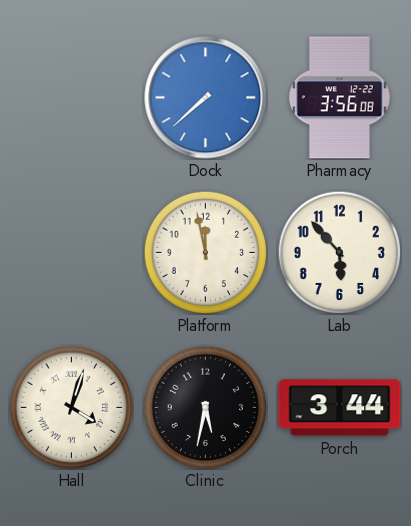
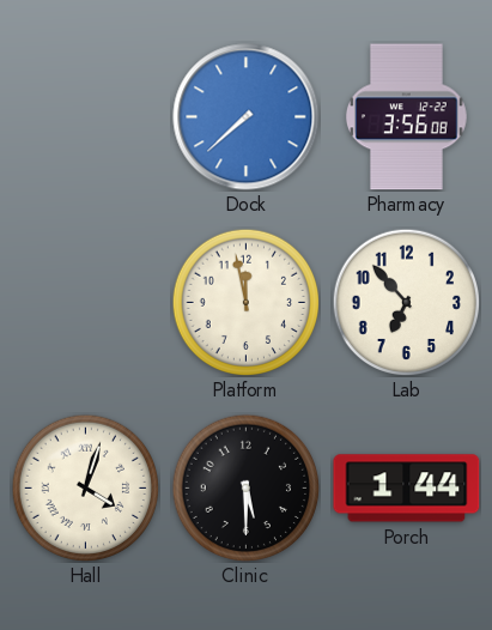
Lab: 5:53 -> 6:53
Clinic: 5:32 -> 5:30
Porch: 3:44 -> 1:44
